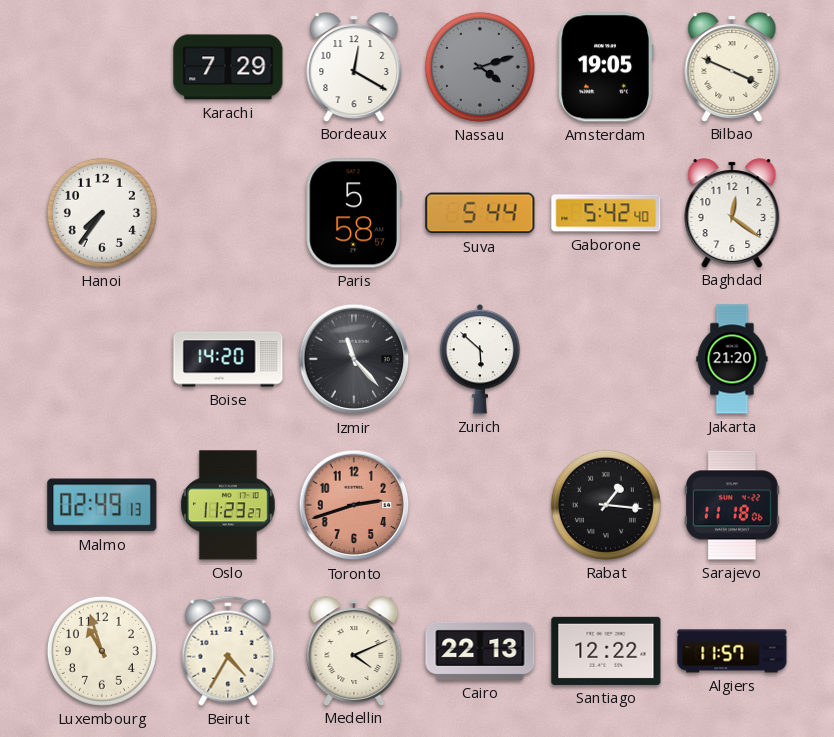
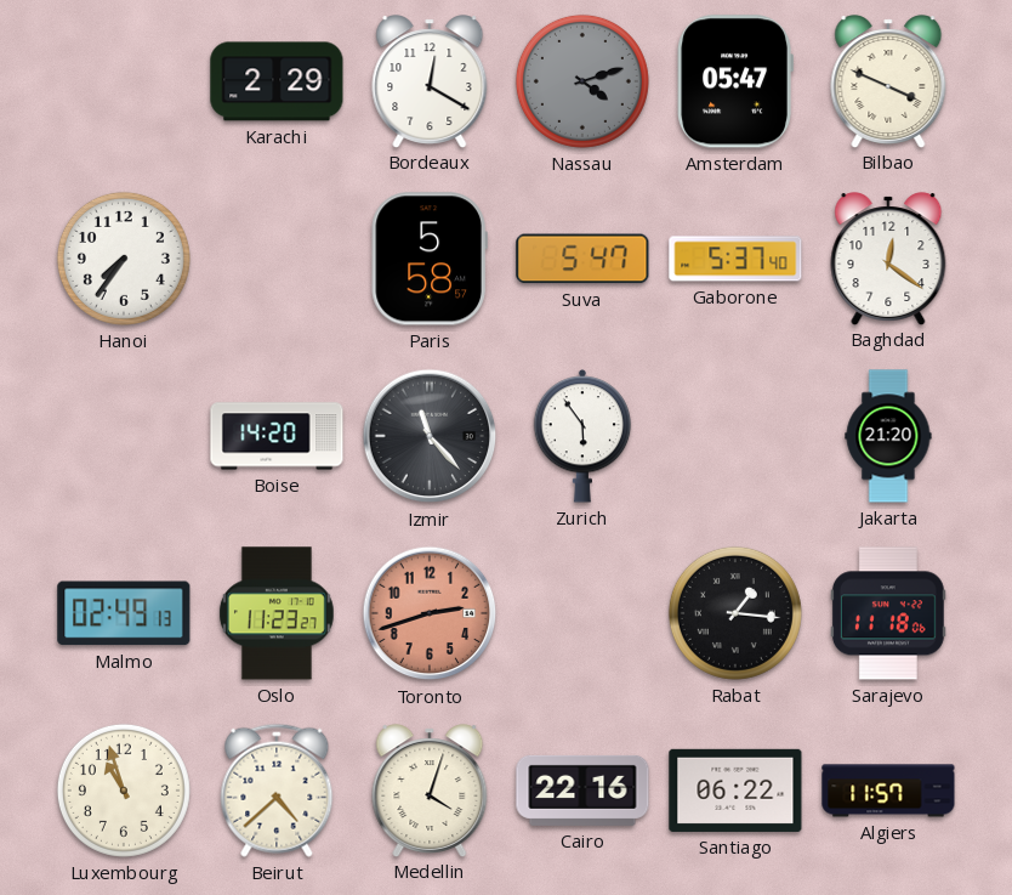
Karachi: 7:29 -> 2:29
Amsterdam: 19:05 -> 05:47
Suva: 5:44 -> 5:47
Gaborone: 5:42 -> 5:37
Zurich: 5:52 -> 5:54
Beirut: 4:35 -> 4:38
Medellin: 4:11 -> 4:03
Cairo: 22:13 -> 22:16
Santiago: 12:22 -> 06:22
